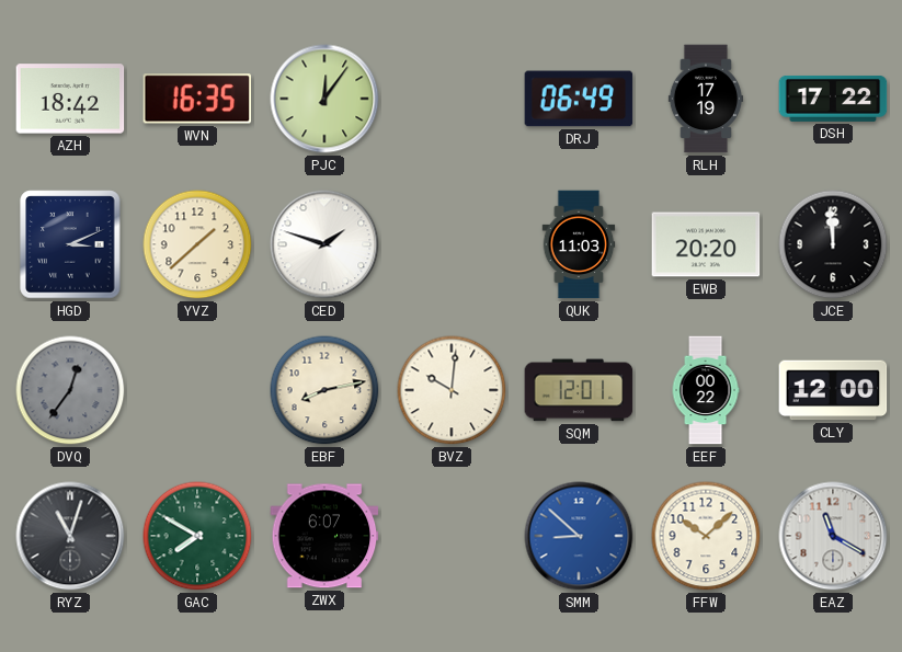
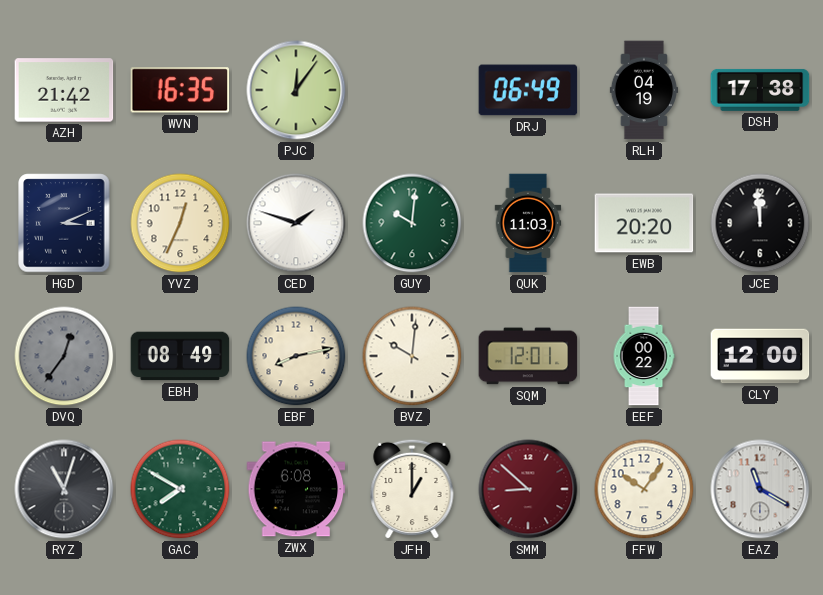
AZH: 18:42 -> 21:42
RLH: 17:19 -> 04:19
DSH: 17:22 -> 17:38
YVZ: 1:38 -> 12:34
GUY: none -> 10:01
EBH: none -> 08:49
ZWX: 6:07 -> 6:08
JFH: none -> 1:00
SMM dial: blue -> burgundy
FFW: 10:08 -> 10:06
